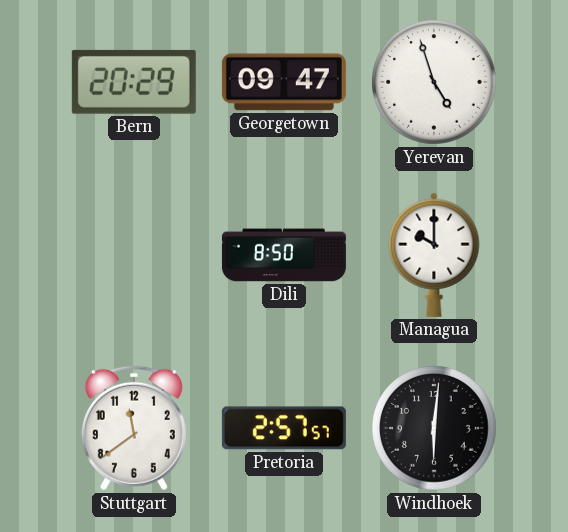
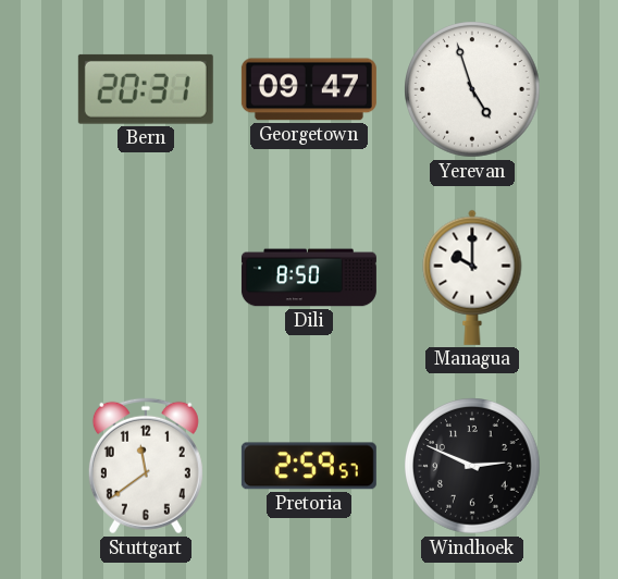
Bern: 20:29 -> 20:31
Pretoria: 2:57 -> 2:59
Windhoek: 6:01 -> 2:49
